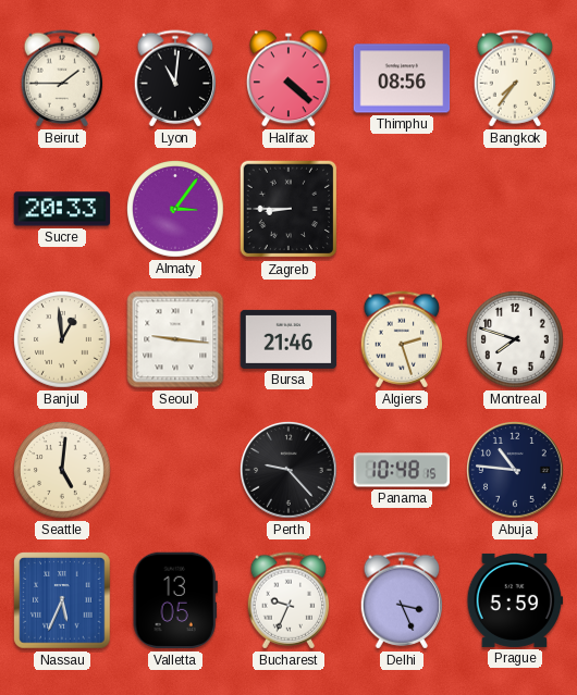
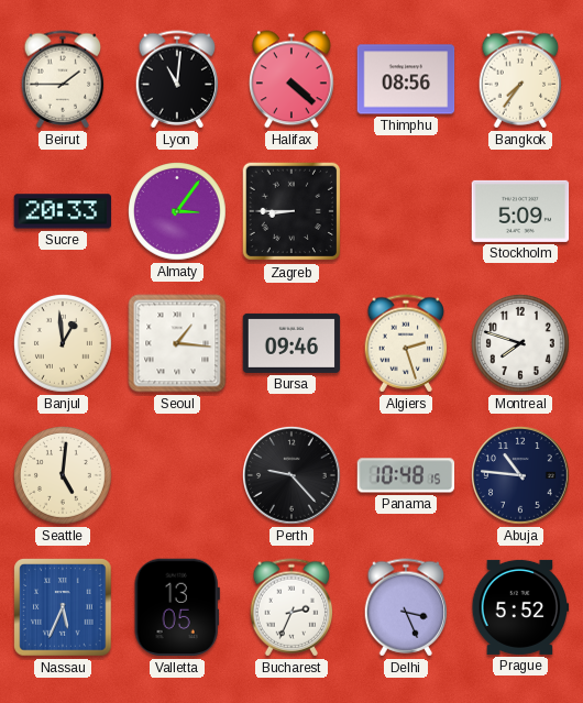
Stockholm: none -> 5:09
Seoul: 9:16 -> 1:16
Bursa: 21:46 -> 09:46
Bucharest: 9:34 -> 2:34
Prague: 5:59 -> 5:52
